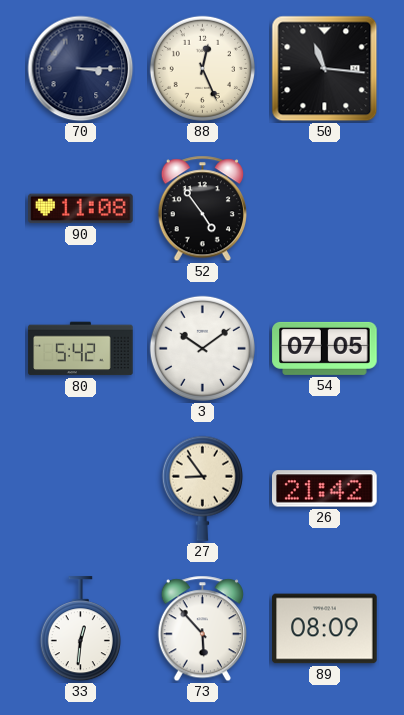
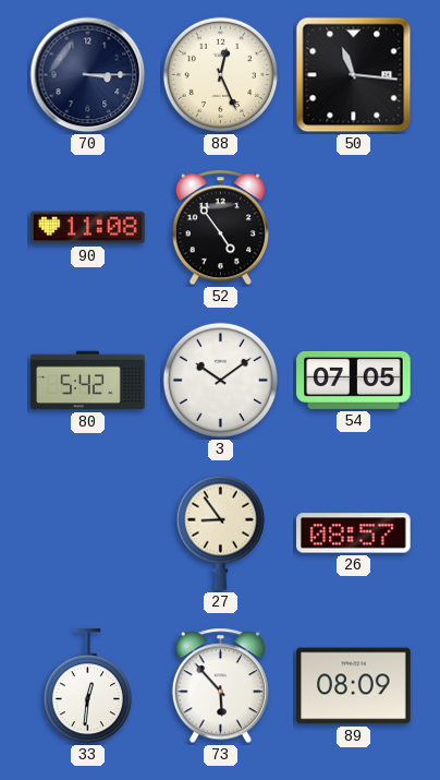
26: 21:42 -> 08:57
